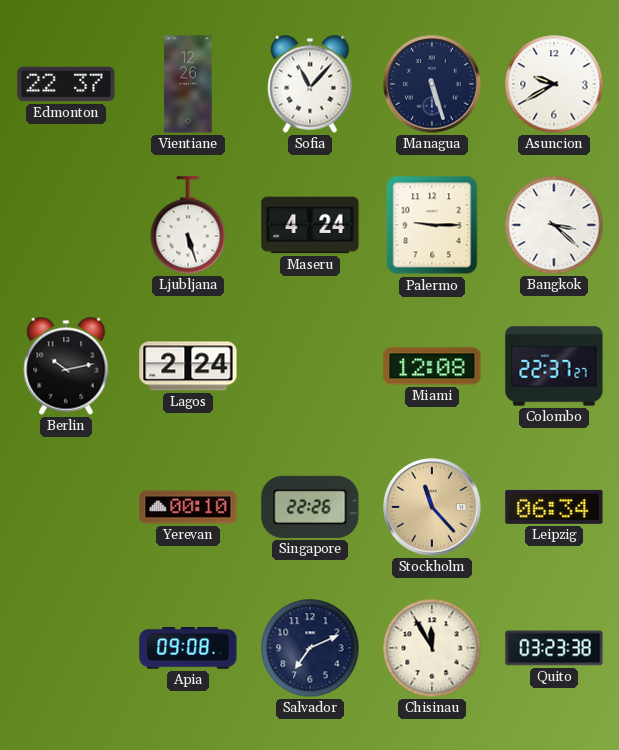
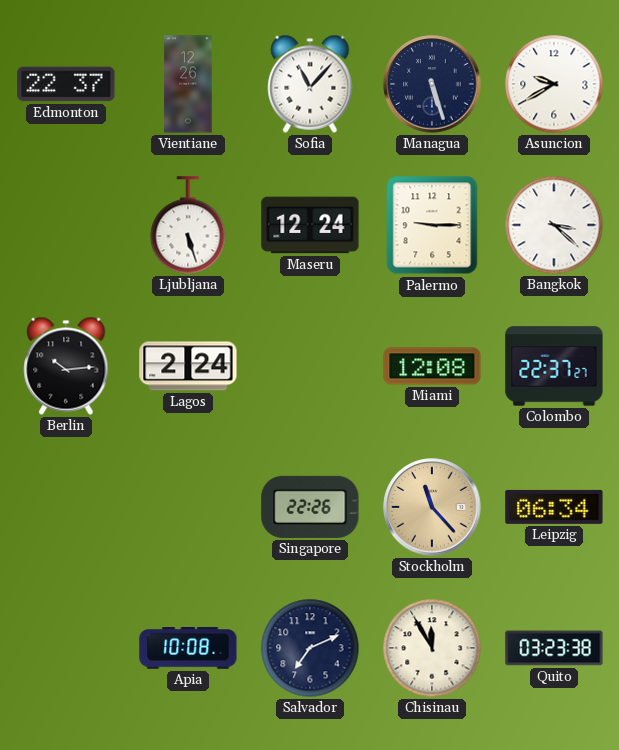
Maseru: 4:24 -> 12:24
Berlin: 10:13 -> 10:14
Yerevan: 00:10 -> none
Apia: 09:08 -> 10:08
